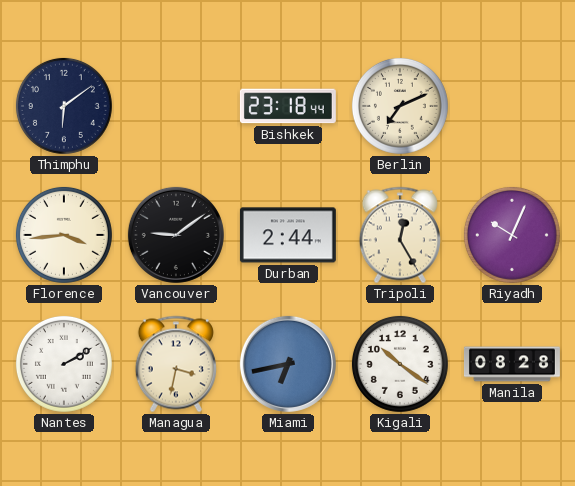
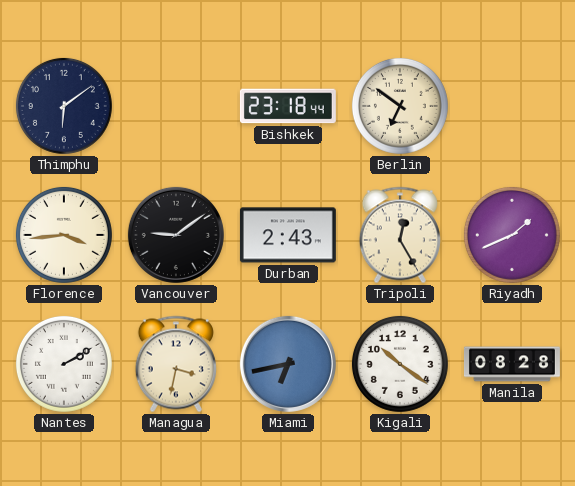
Berlin: 7:11 -> 6:51
Durban: 2:44 -> 2:43
Riyadh: 10:04 -> 1:41
